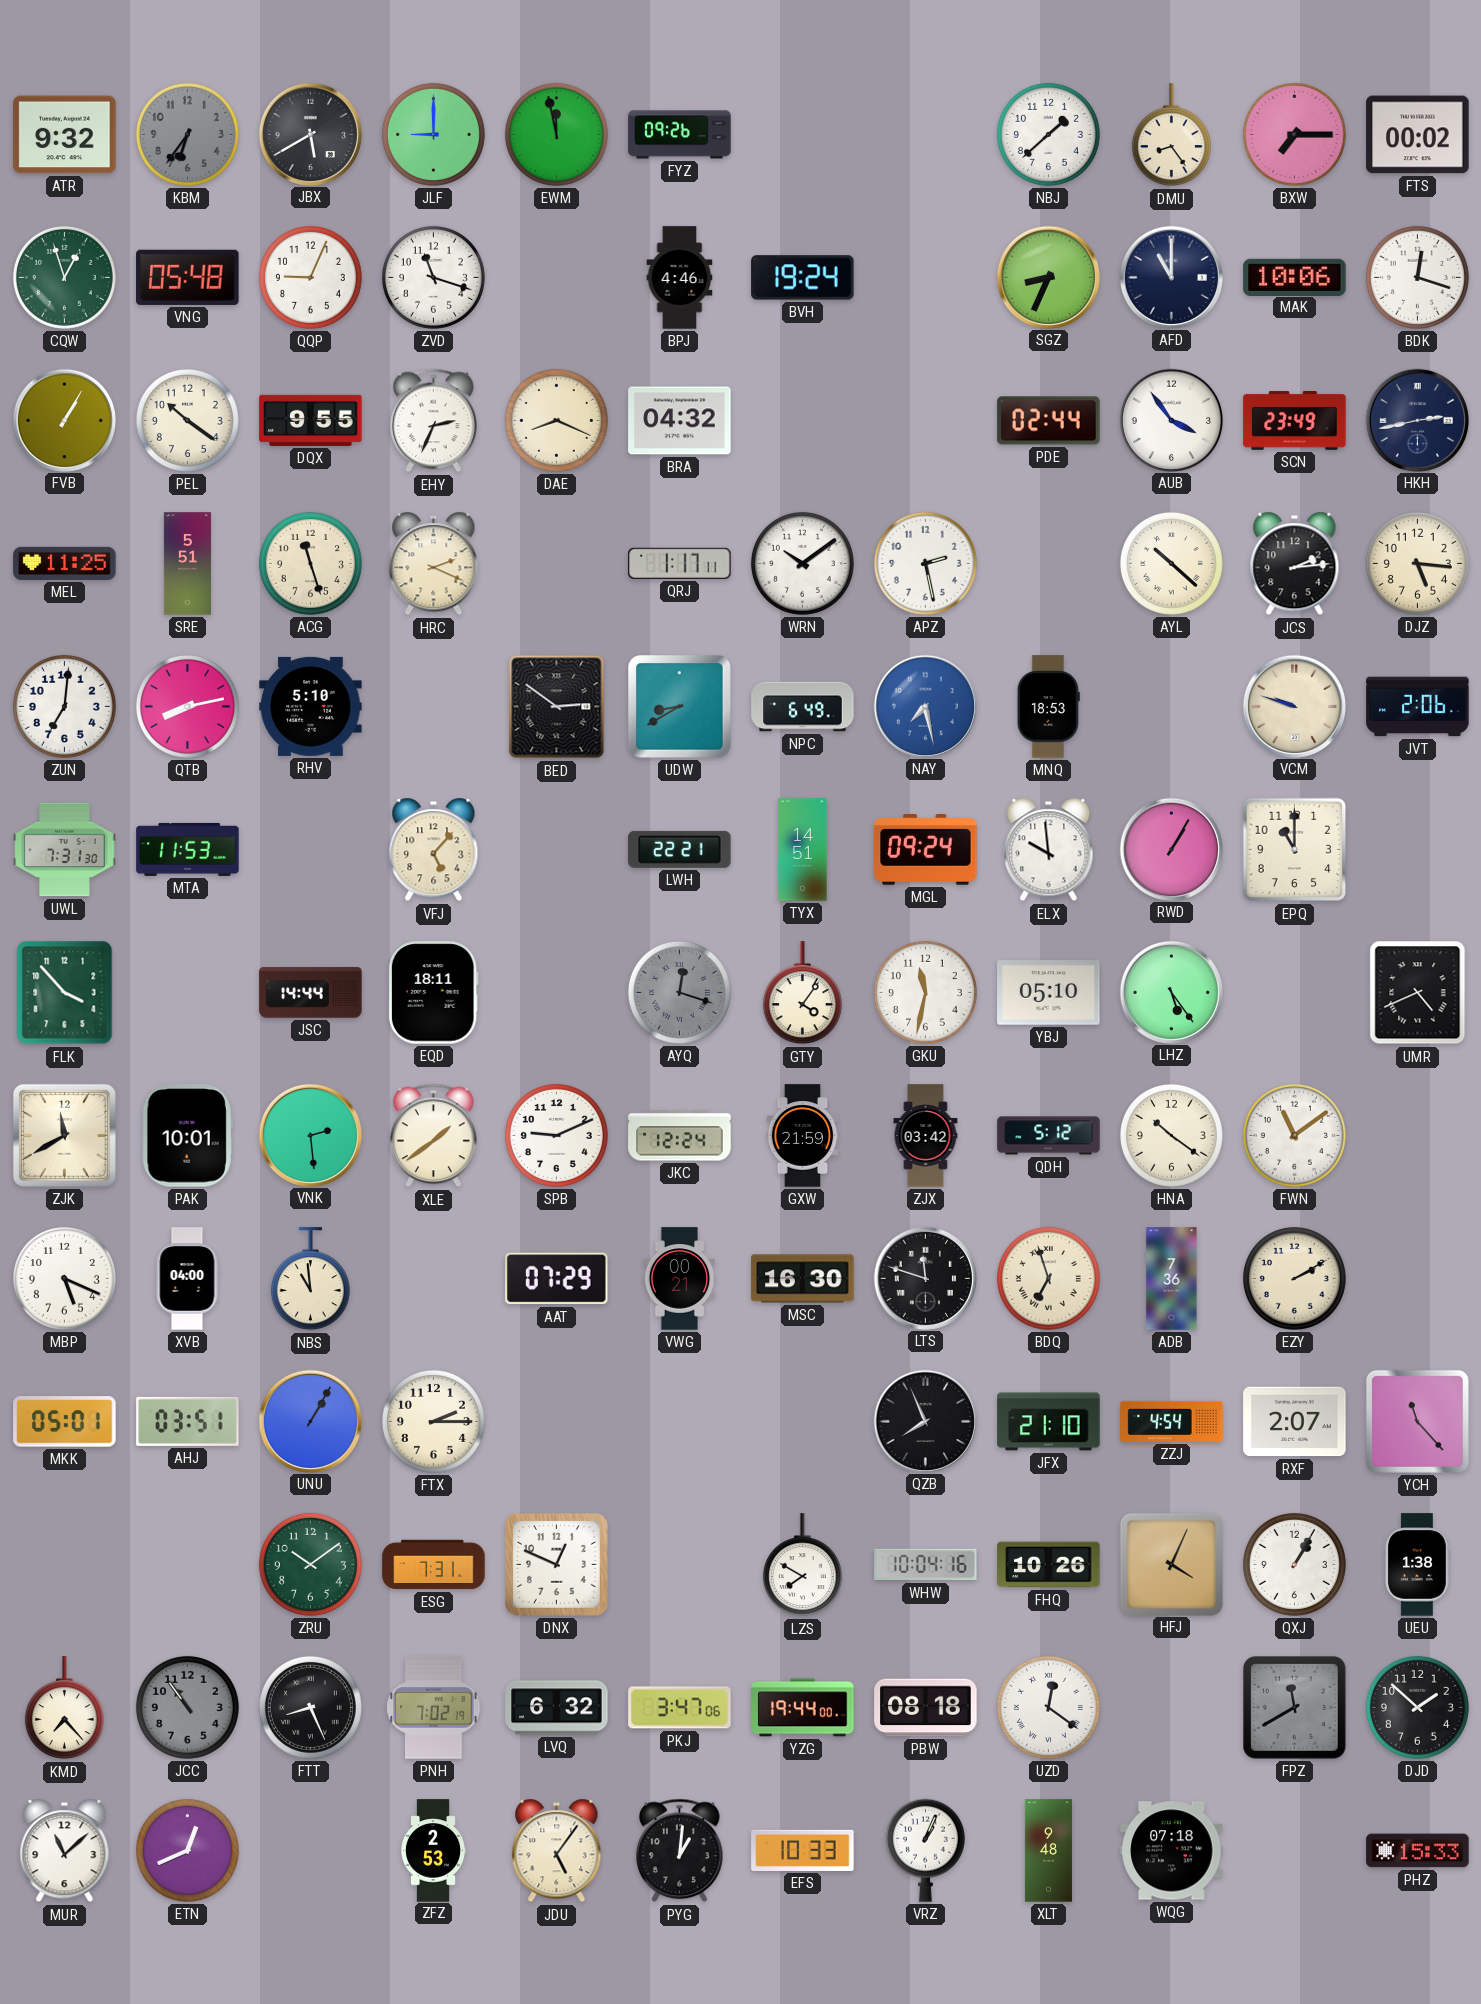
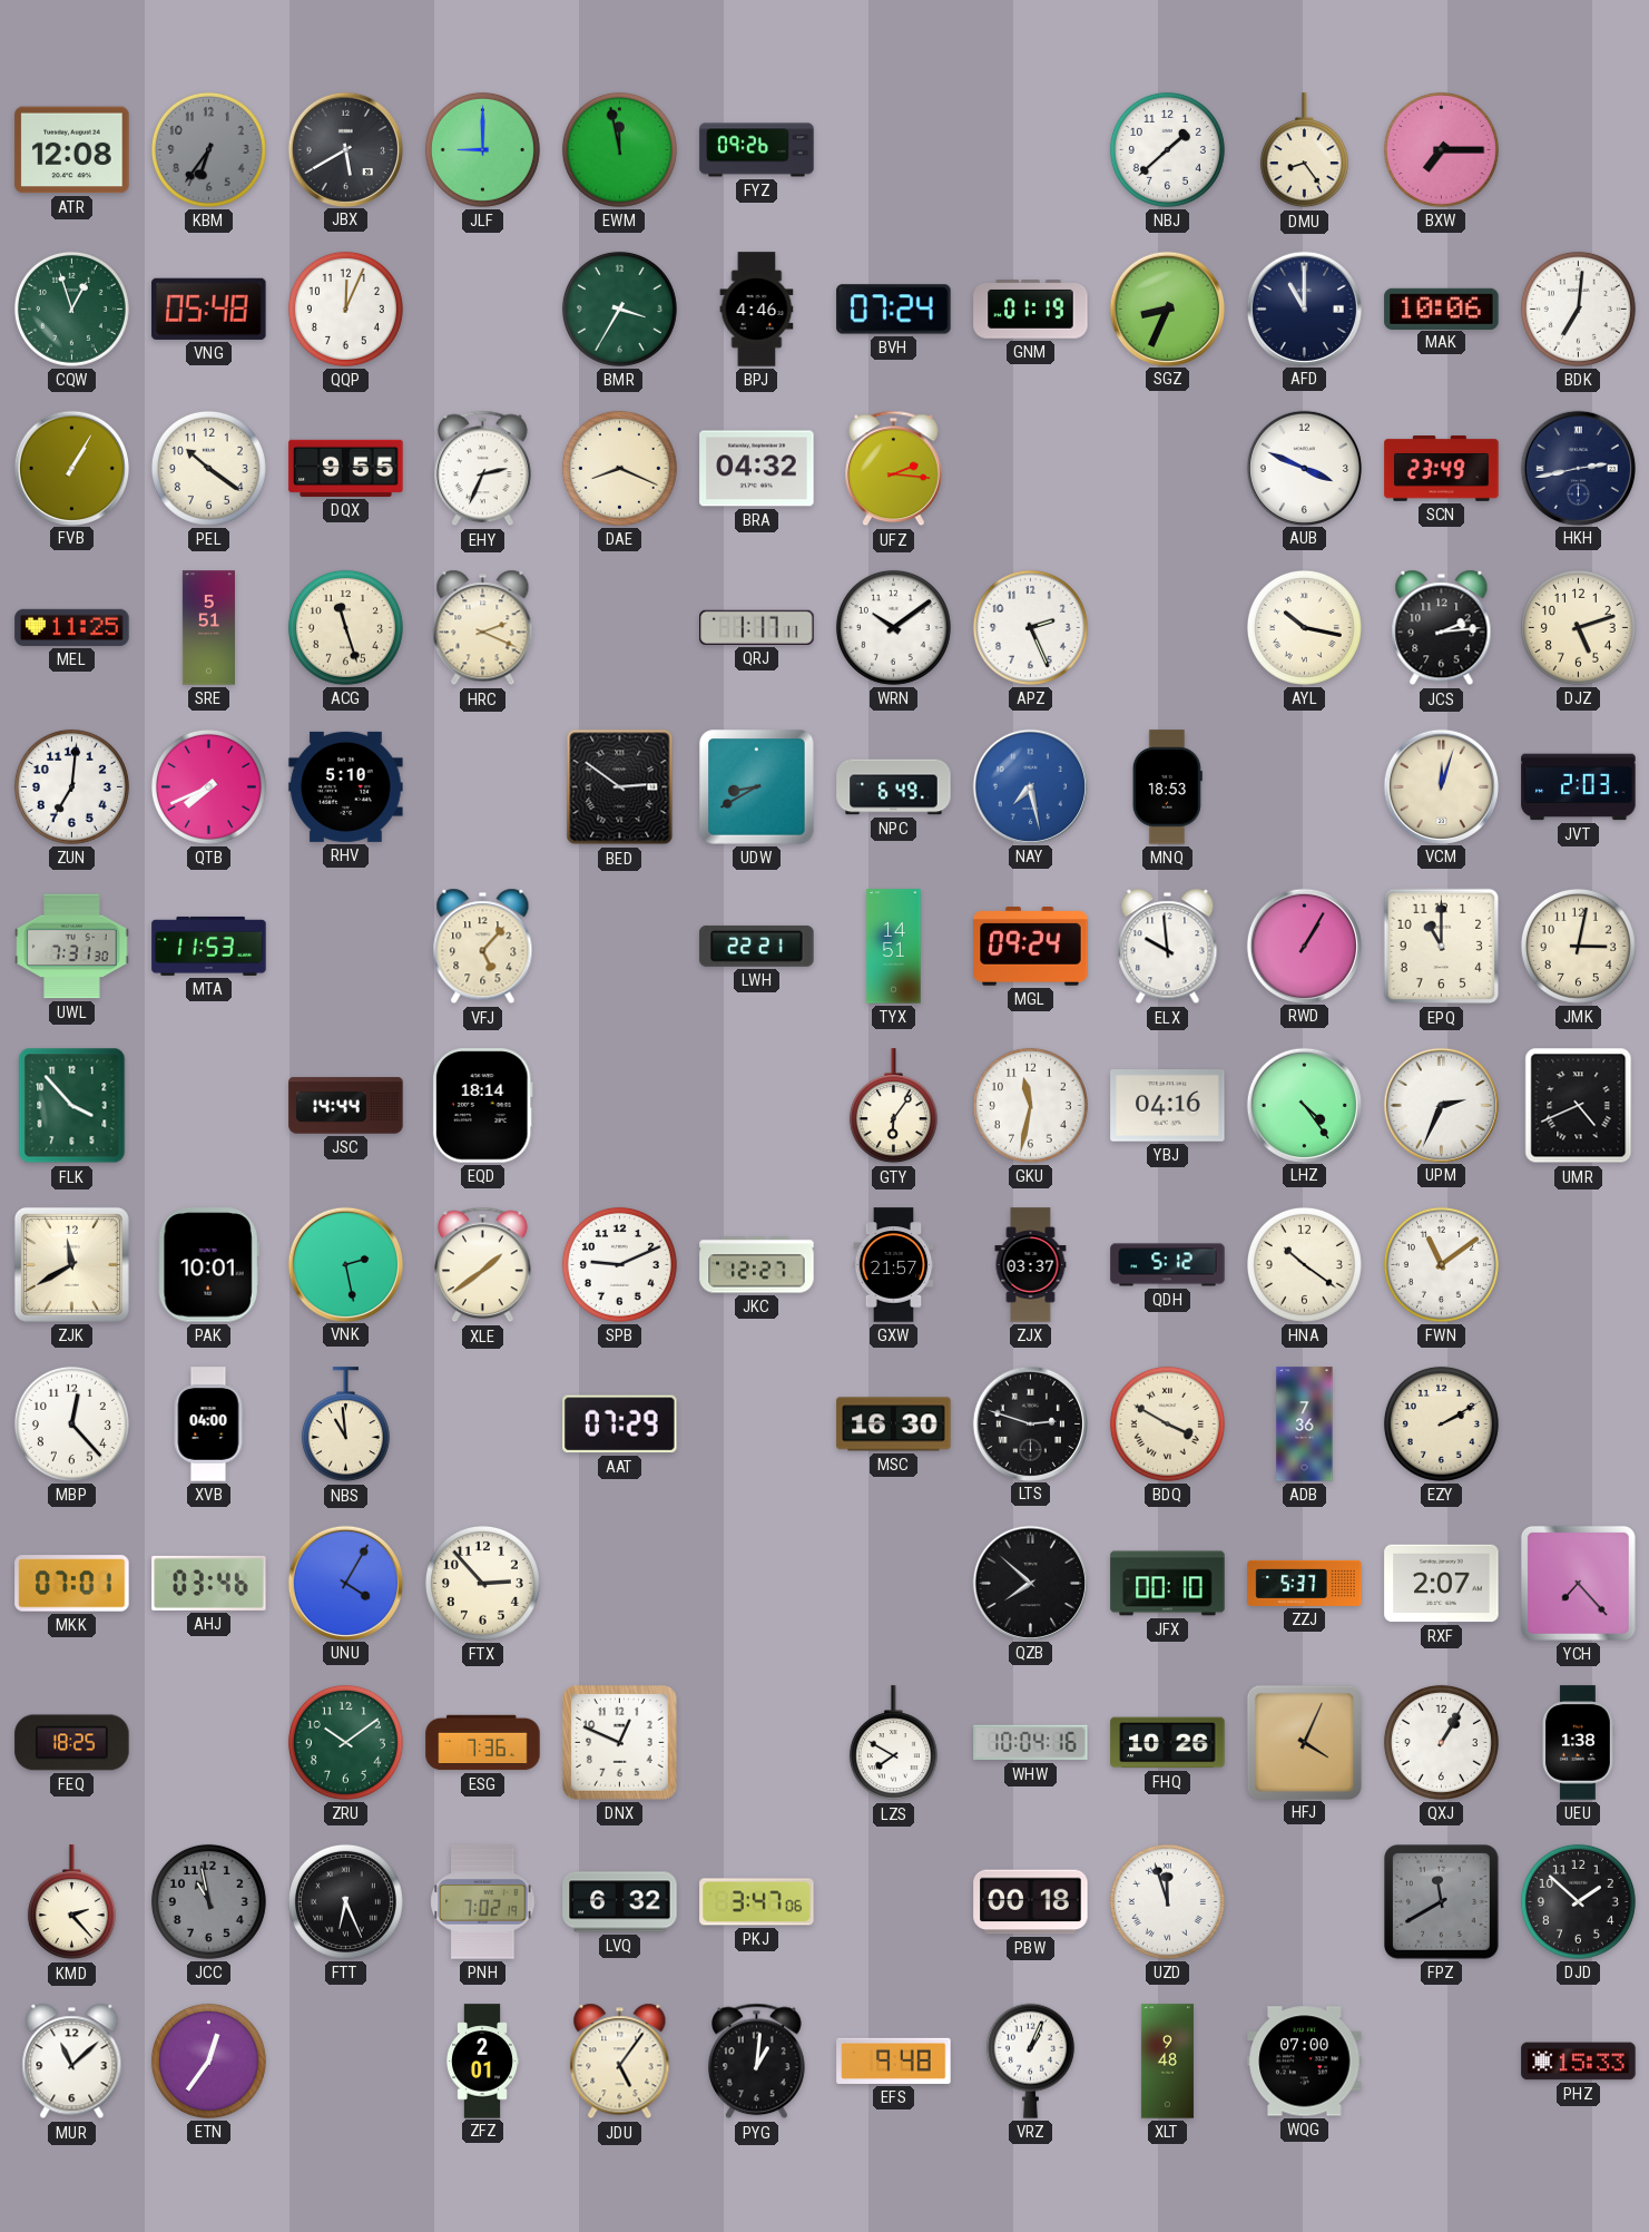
ATR: 9:32 -> 12:08
FTS: 00:02 -> none
QQP: 9:04 -> 12:04
ZVD: 11:18 -> none
BMR: none -> 3:35
BVH: 19:24 -> 07:24
GNM: none -> 01:19
BDK: 12:18 -> 7:01
UFZ: none -> 2:16
PDE: 02:44 -> none
AUB: 3:54 -> 3:49
APZ: 2:28 -> 2:26
AYL: 10:22 -> 10:17
DJZ: 5:16 -> 5:12
QTB: 8:13 -> 7:41
VCM: 9:48 -> 12:03
JVT: 2:06 -> 2:03
JMK: none -> 3:02
EQD: 18:11 -> 18:14
AYQ: 12:18 -> none
GTY: 4:06 -> 6:06
YBJ: 05:10 -> 04:16
LHZ: 5:24 -> 4:24
UPM: none -> 2:34
VNK: 2:29 -> 2:28
JKC: 12:24 -> 12:27
GXW: 21:59 -> 21:57
ZJX: 03:42 -> 03:37
MBP: 5:19 -> 12:23
VWG: 00:21 -> none
LTS: 11:48 -> 2:48
BDQ: 6:57 -> 3:50
MKK: 05:01 -> 07:01
AHJ: 03:51 -> 03:46
UNU: 1:05 -> 4:05
FTX: 2:15 -> 2:53
QZB: 7:56 -> 7:52
JFX: 21:10 -> 00:10
ZZJ: 4:54 -> 5:37
YCH: 11:23 -> 7:23
FEQ: none -> 18:25
ESG: 7:31 -> 7:36
KMD: 7:23 -> 2:23
JCC: 10:54 -> 10:58
FTT: 8:26 -> 6:26
YZG: 19:44 -> none
PBW: 08:18 -> 00:18
UZD: 12:21 -> 11:57
ETN: 12:41 -> 12:36
ZFZ: 2:53 -> 2:01
EFS: 10:33 -> 9:48
WQG: 07:18 -> 07:00
